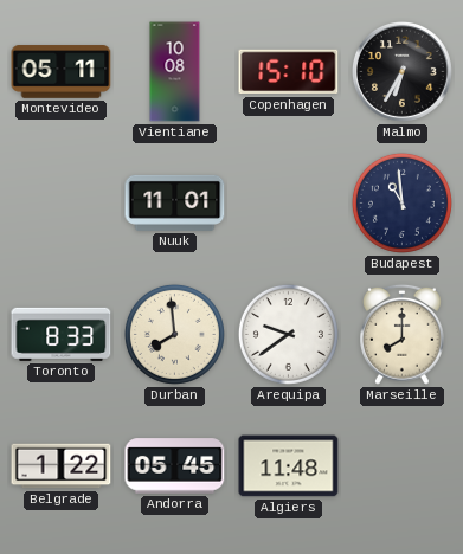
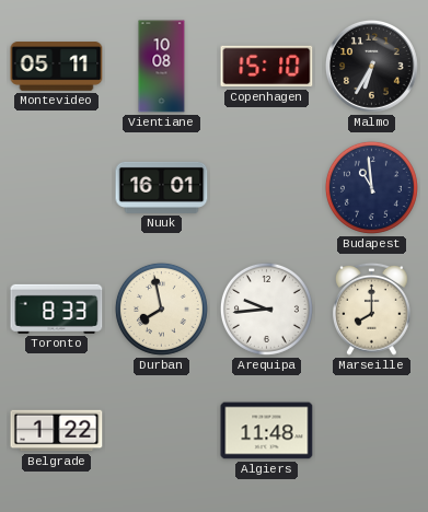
Nuuk: 11:01 -> 16:01
Durban: 7:59 -> 7:58
Arequipa: 9:39 -> 9:44
Andorra: 05:45 -> none
